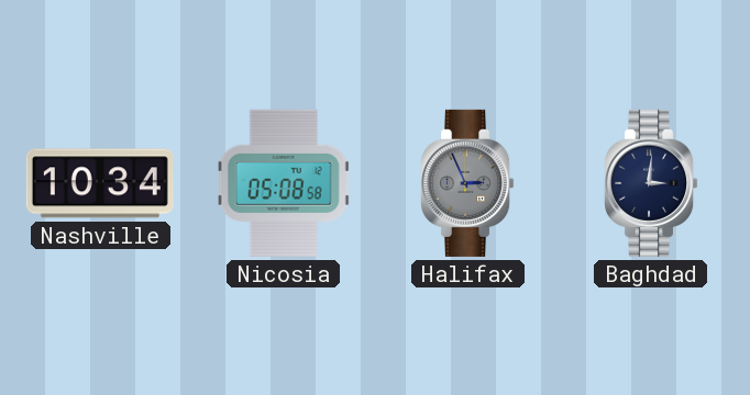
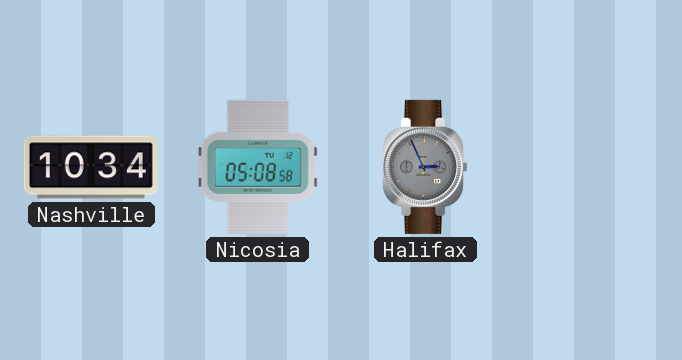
Baghdad: 3:01 -> none
